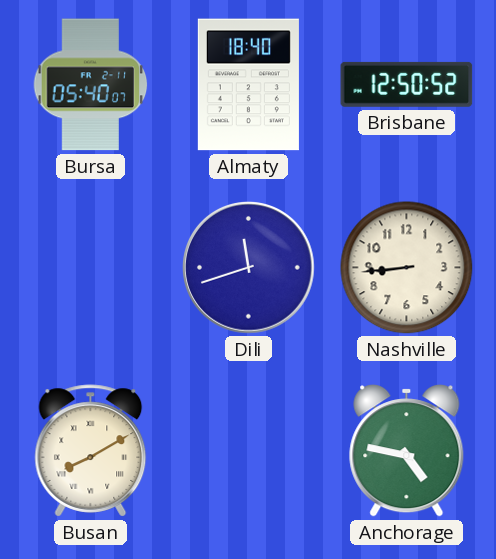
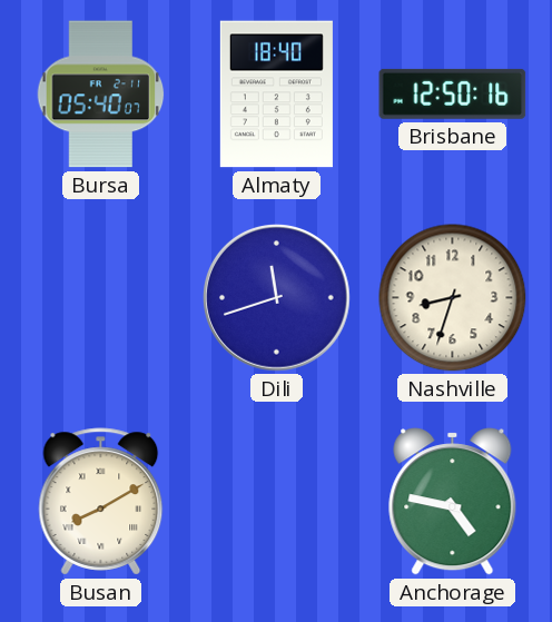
Brisbane: 12:50:52 -> 12:50:16
Nashville: 8:44 -> 8:33
